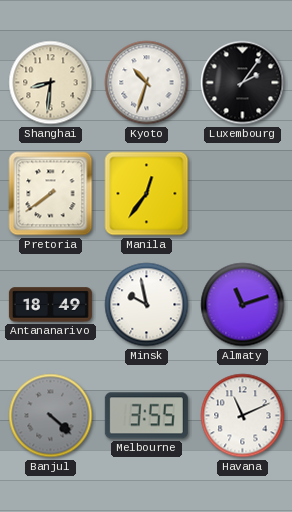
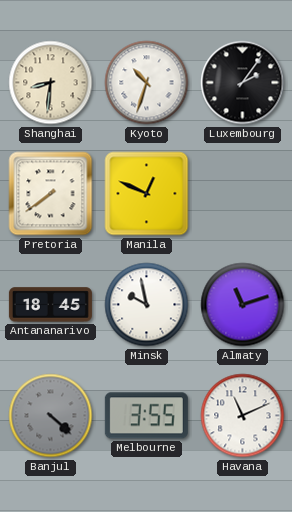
Manila: 12:36 -> 12:49
Antananarivo: 18:49 -> 18:45
